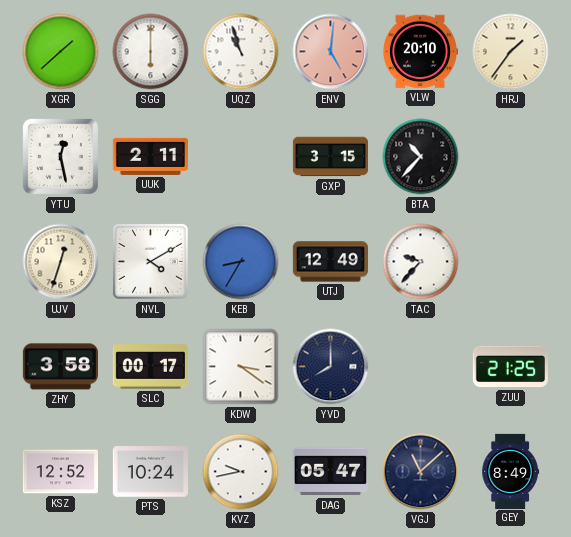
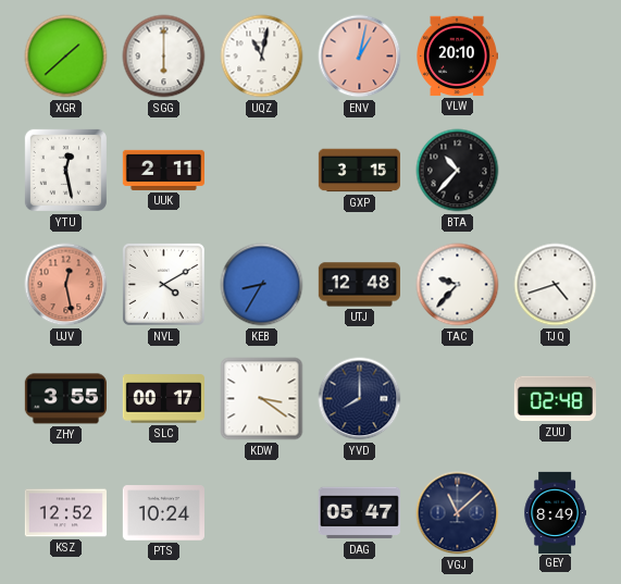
UQZ: 10:57 -> 11:02
ENV: 5:01 -> 1:02
HRJ: 1:36 -> none
UJV: 12:33 -> 12:28
UJV dial: cream -> salmon
UTJ: 12:49 -> 12:48
TJQ: none -> 4:42
ZHY: 3:58 -> 3:55
ZUU: 21:25 -> 02:48
KVZ: 9:43 -> none
